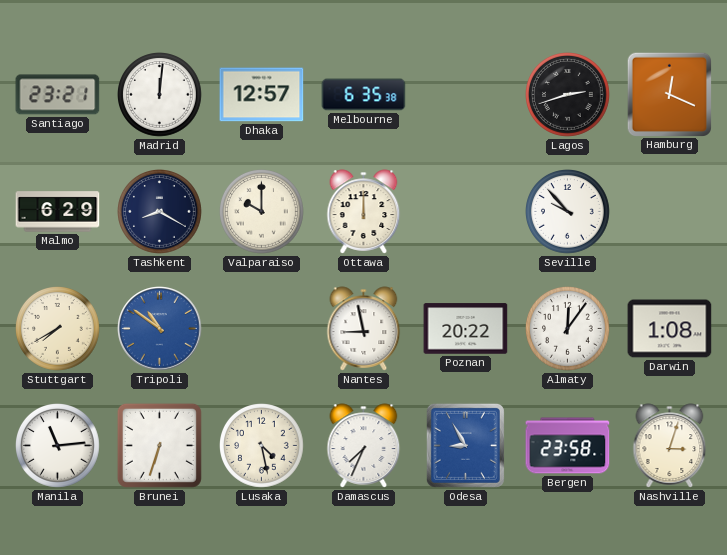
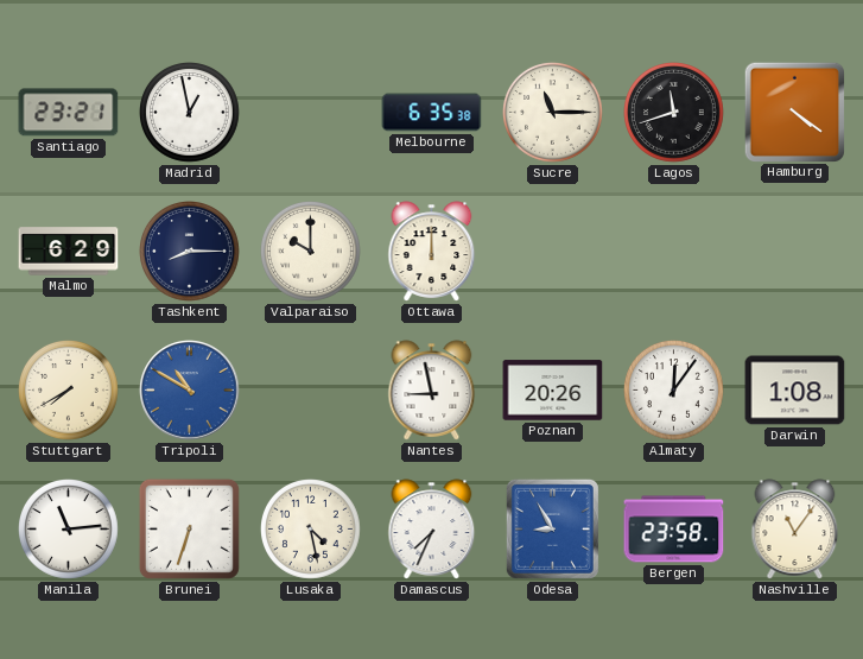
Madrid: 12:01 -> 12:58
Dhaka: 12:57 -> none
Sucre: none -> 11:15
Lagos: 2:42 -> 11:42
Hamburg: 12:19 -> 4:21
Tashkent: 8:20 -> 8:15
Seville: 9:53 -> none
Tripoli: 10:51 -> 10:50
Poznan: 20:22 -> 20:26
Nashville: 3:03 -> 11:06
